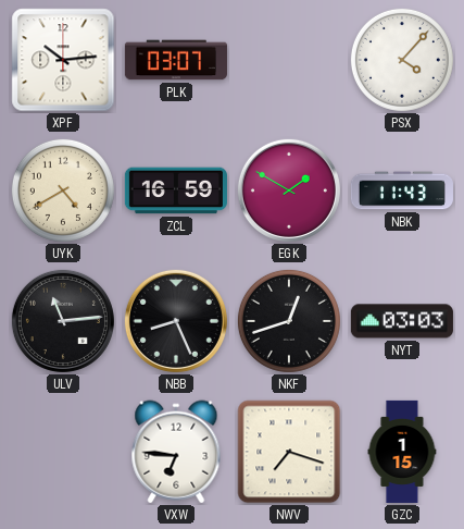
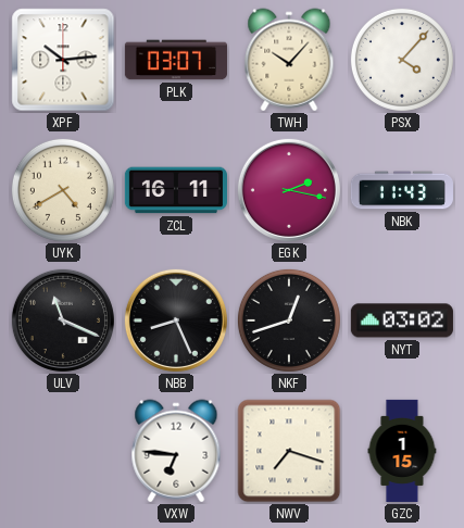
TWH: none -> 10:07
ZCL: 16:59 -> 16:11
EGK: 1:50 -> 2:17
ULV: 11:14 -> 11:19
NYT: 03:03 -> 03:02
